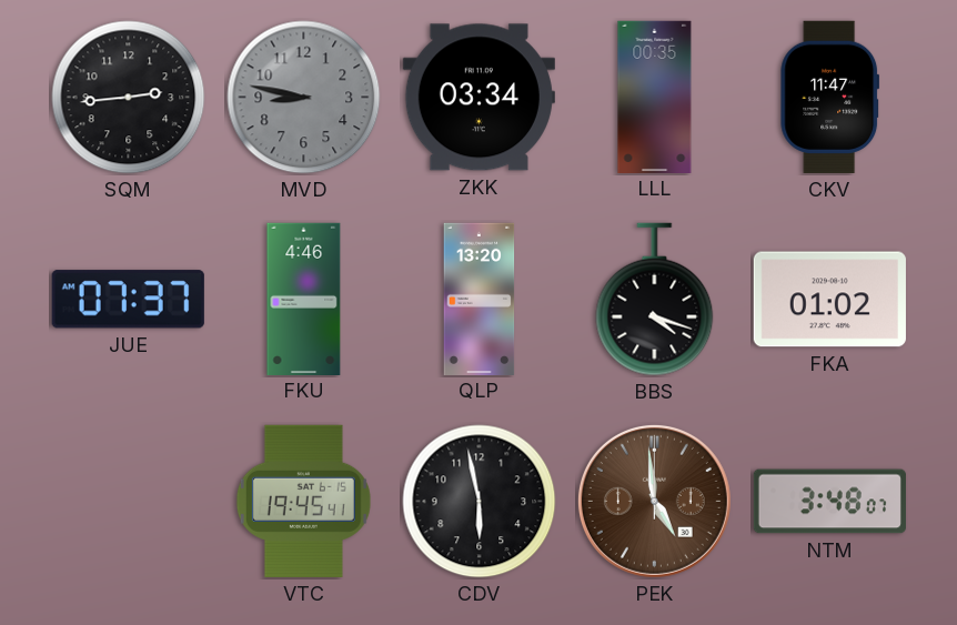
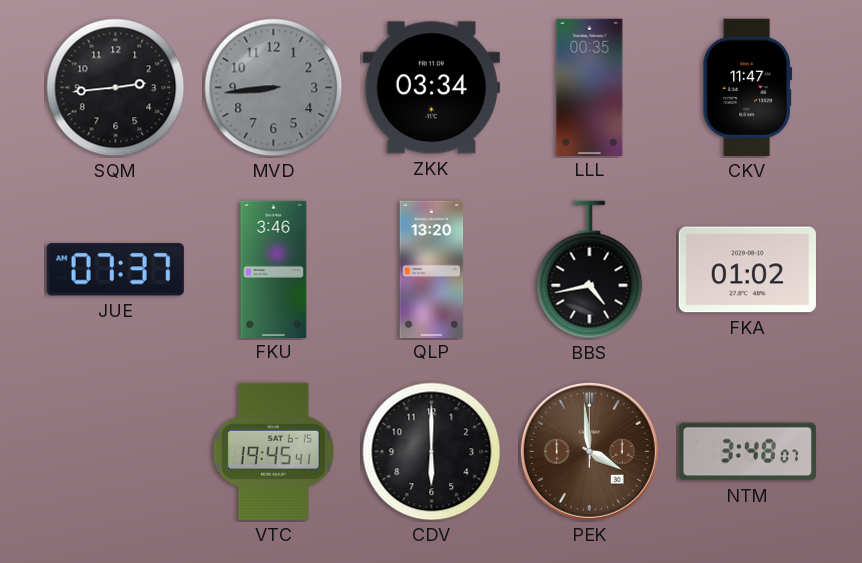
MVD: 8:47 -> 8:44
FKU: 4:46 -> 3:46
BBS: 4:18 -> 4:43
CDV: 5:58 -> 6:00
PEK: 4:59 -> 3:59
